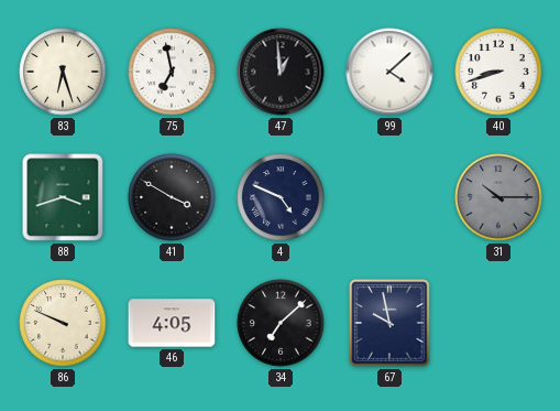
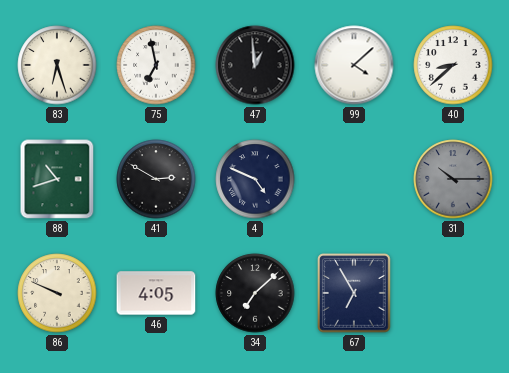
40: 8:42 -> 8:38
88: 3:42 -> 10:42
41: 3:50 -> 2:50
67: 9:58 -> 6:55
